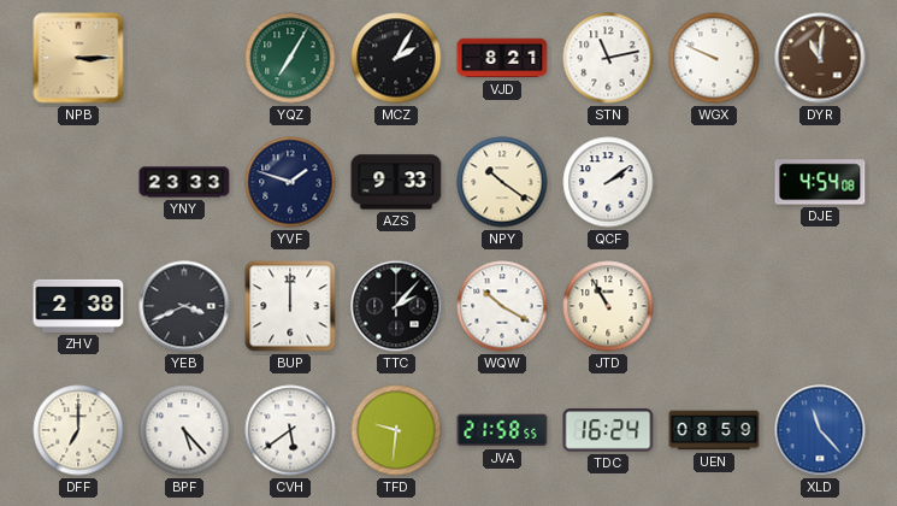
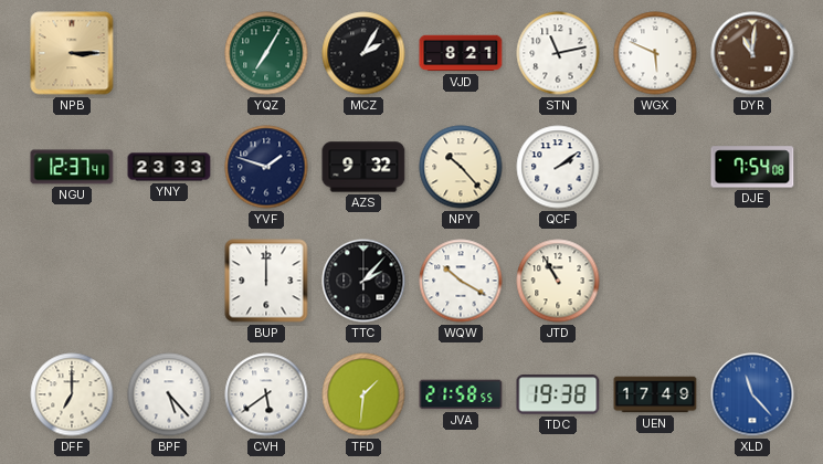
WGX: 9:49 -> 5:49
NGU: none -> 12:37
AZS: 9:33 -> 9:32
NPY: 10:21 -> 10:23
DJE: 4:54 -> 7:54
ZHV: 2:38 -> none
YEB: 3:41 -> none
TFD: 9:31 -> 1:31
TDC: 16:24 -> 19:38
UEN: 08:59 -> 17:49
